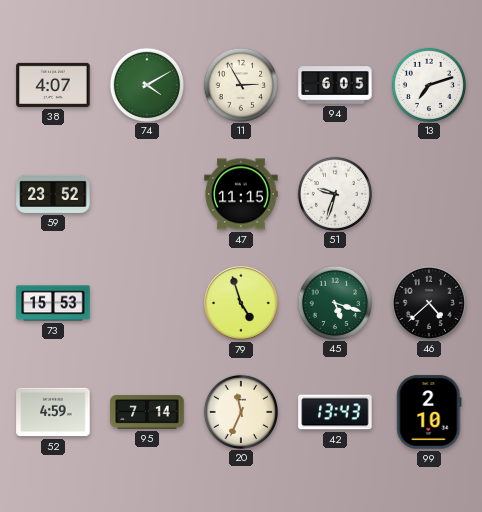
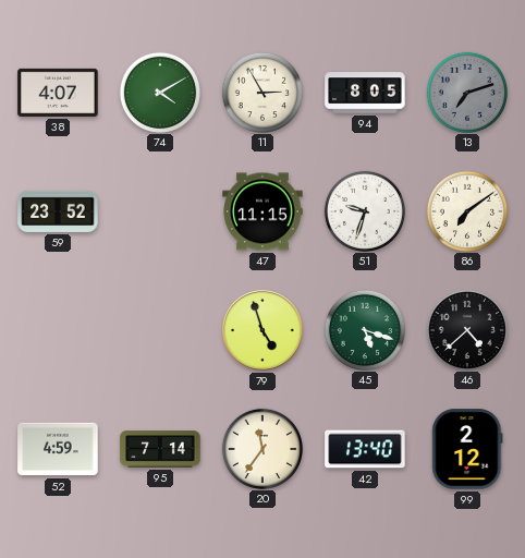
94: 6:05 -> 8:05
13 dial: white -> grey
86: none -> 7:09
73: 15:53 -> none
20: 11:34 -> 11:36
42: 13:43 -> 13:40
99: 2:10 -> 2:12
